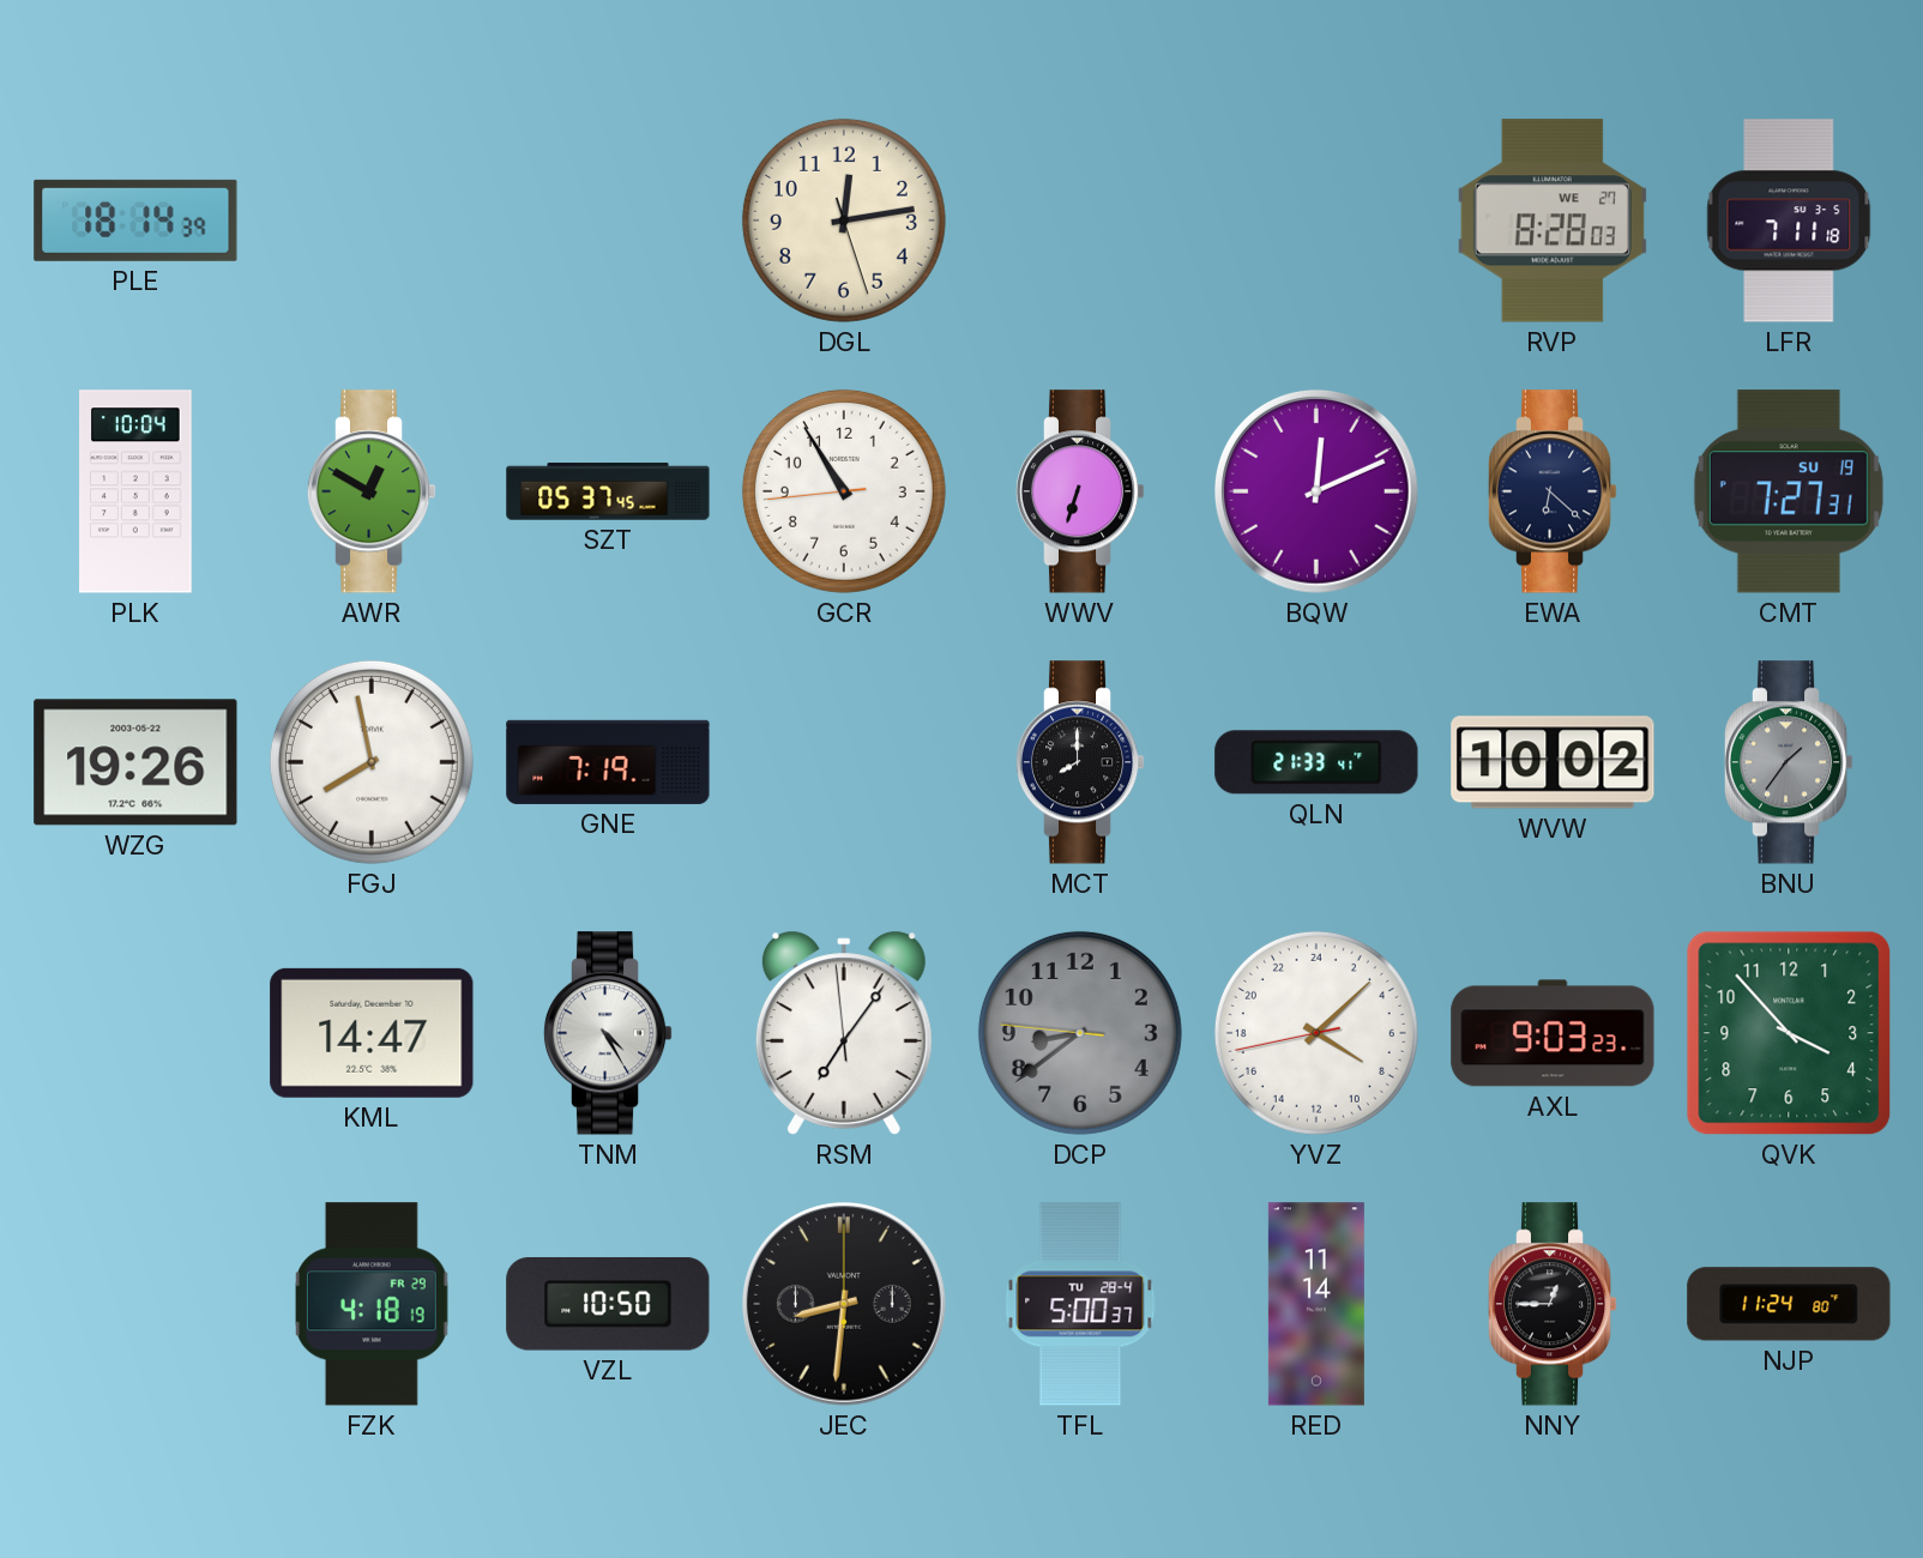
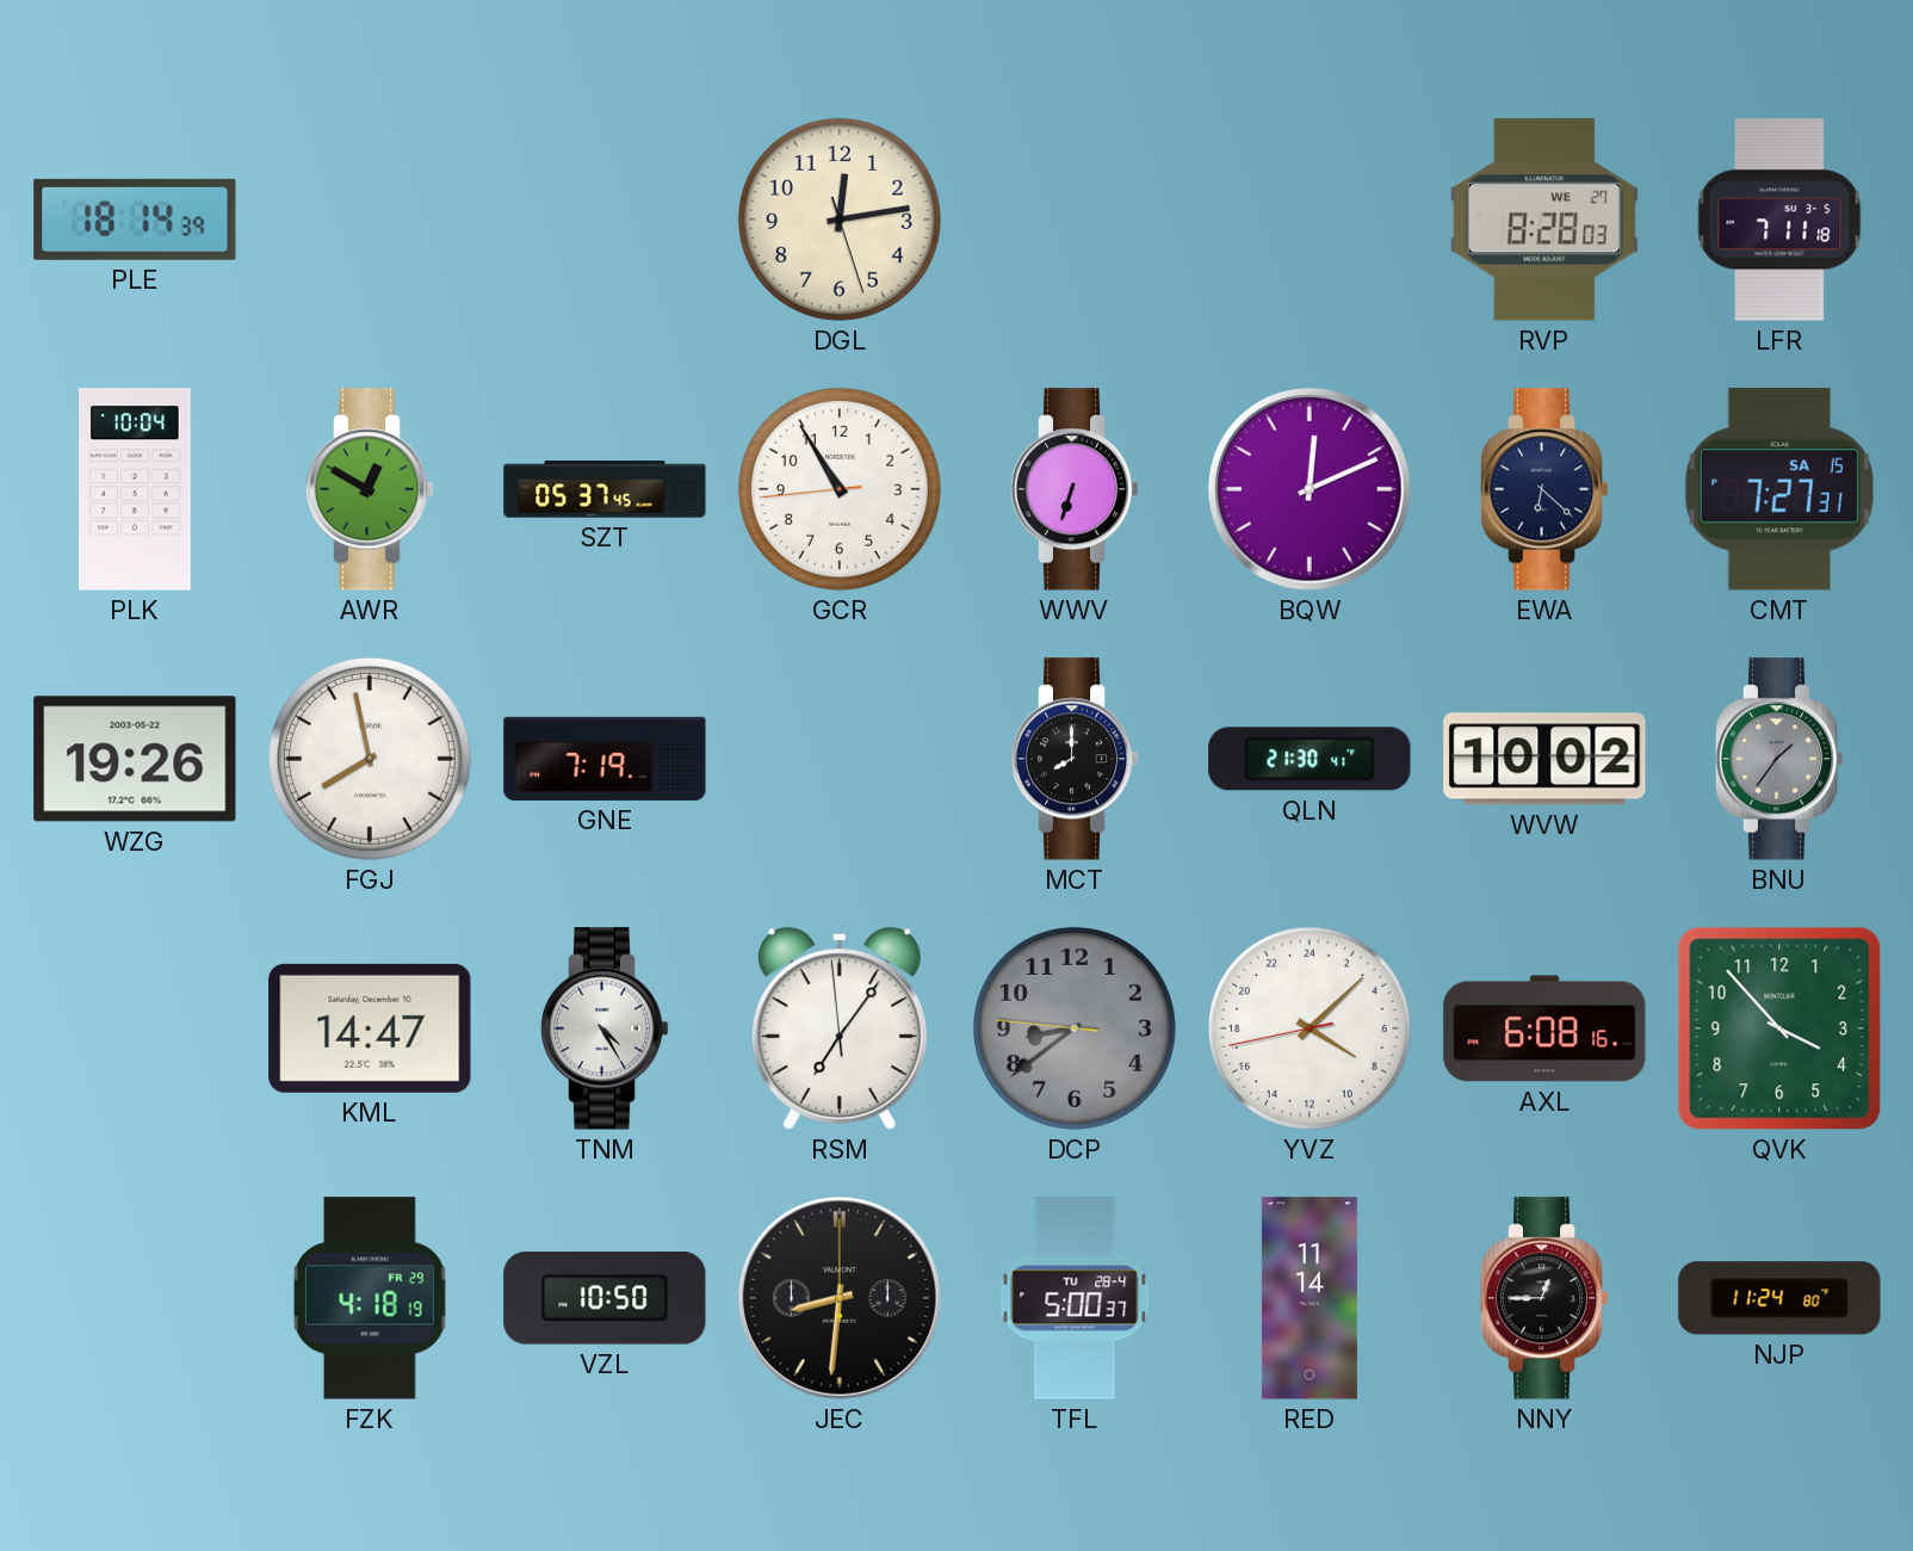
CMT date: SU 19 -> SA 15
QLN: 21:33 -> 21:30
AXL: 9:03 -> 6:08
